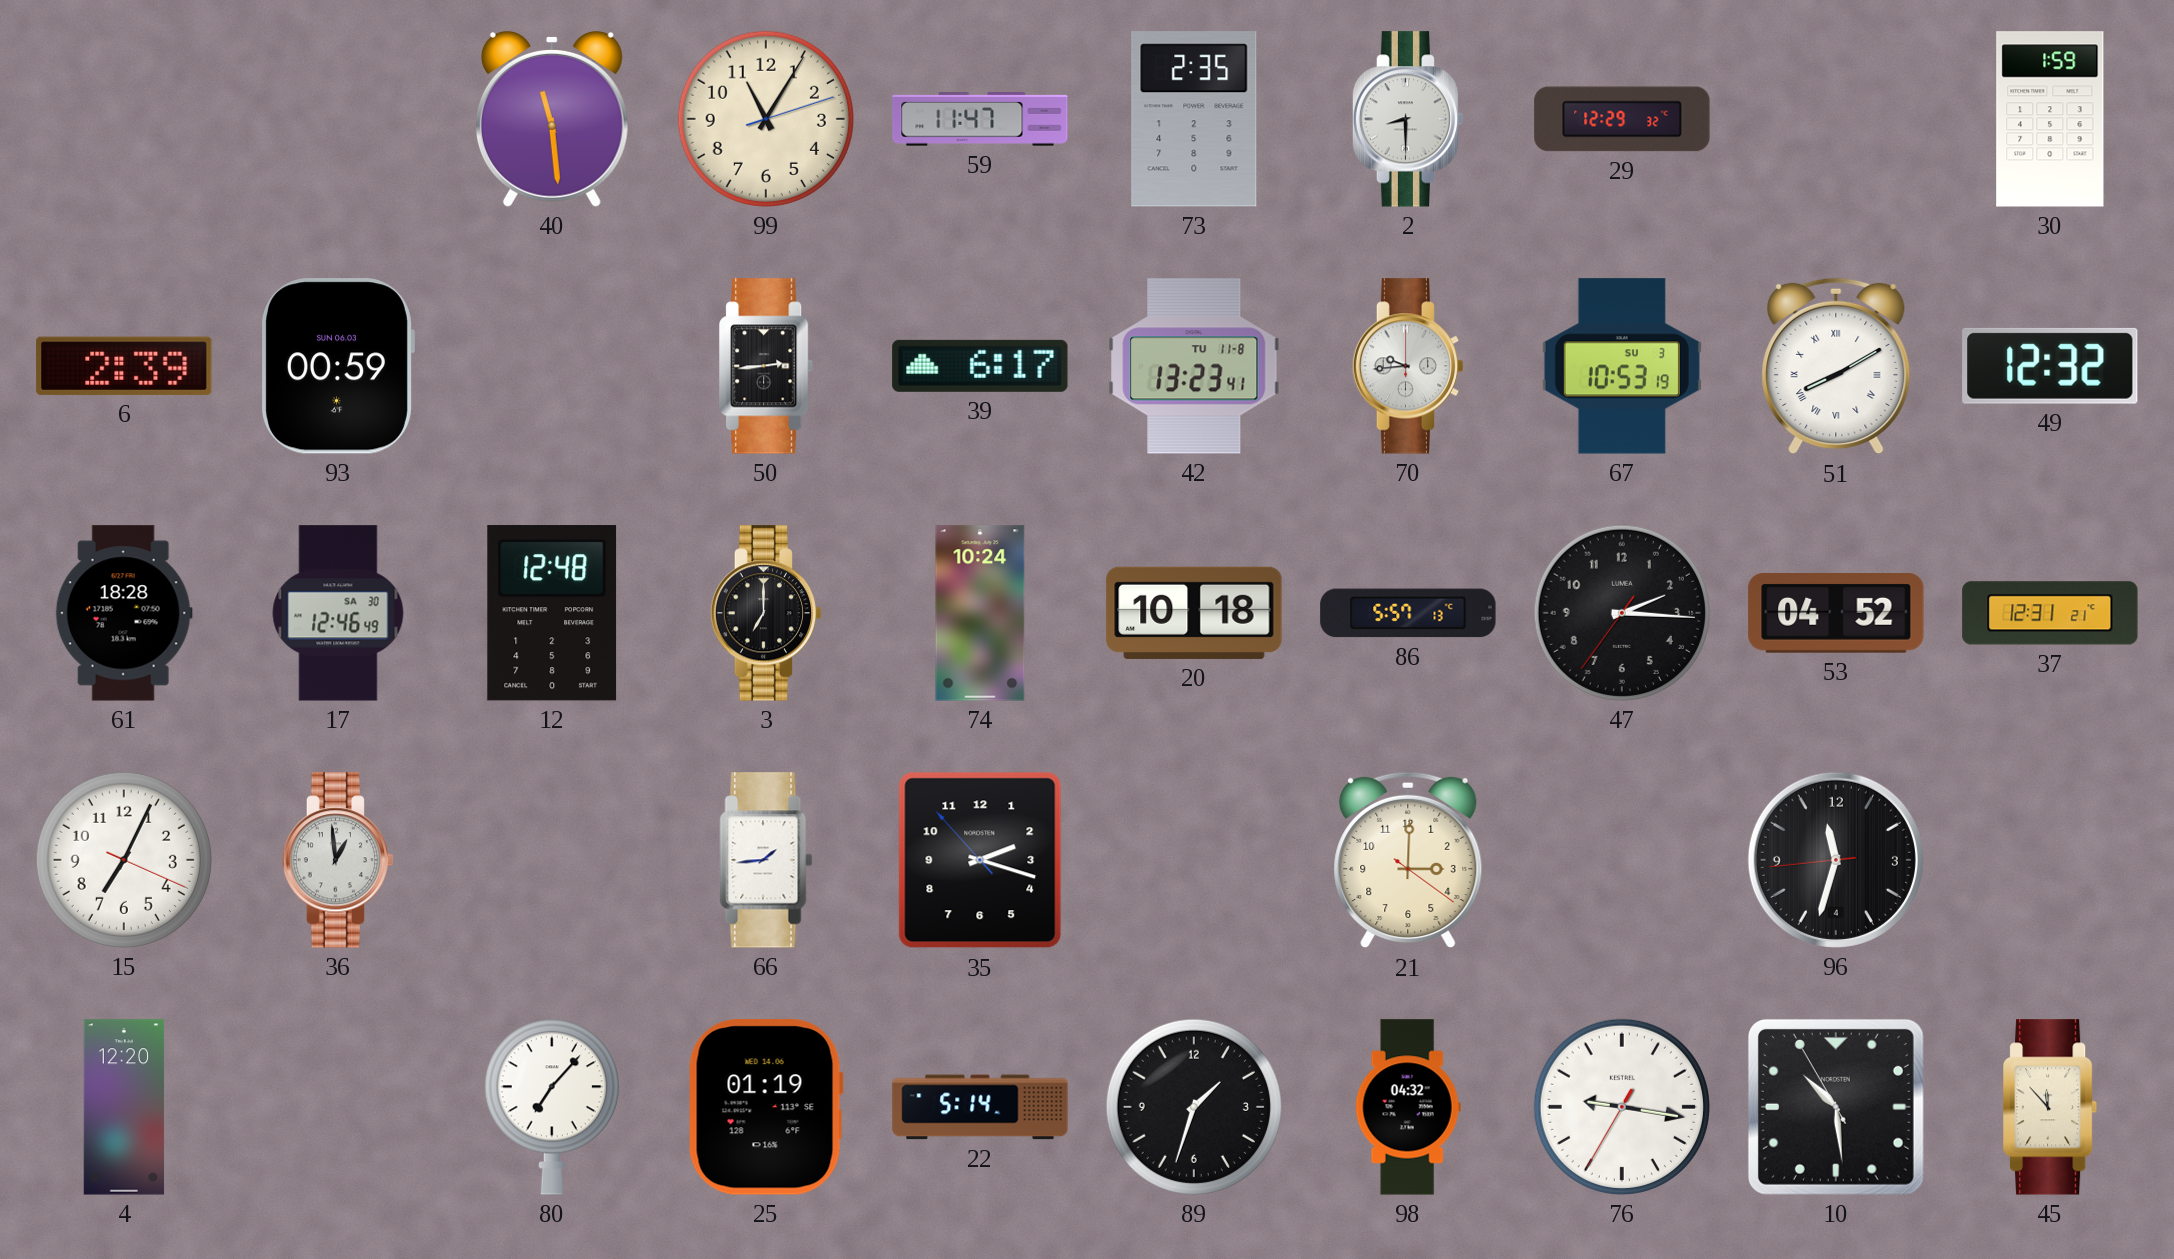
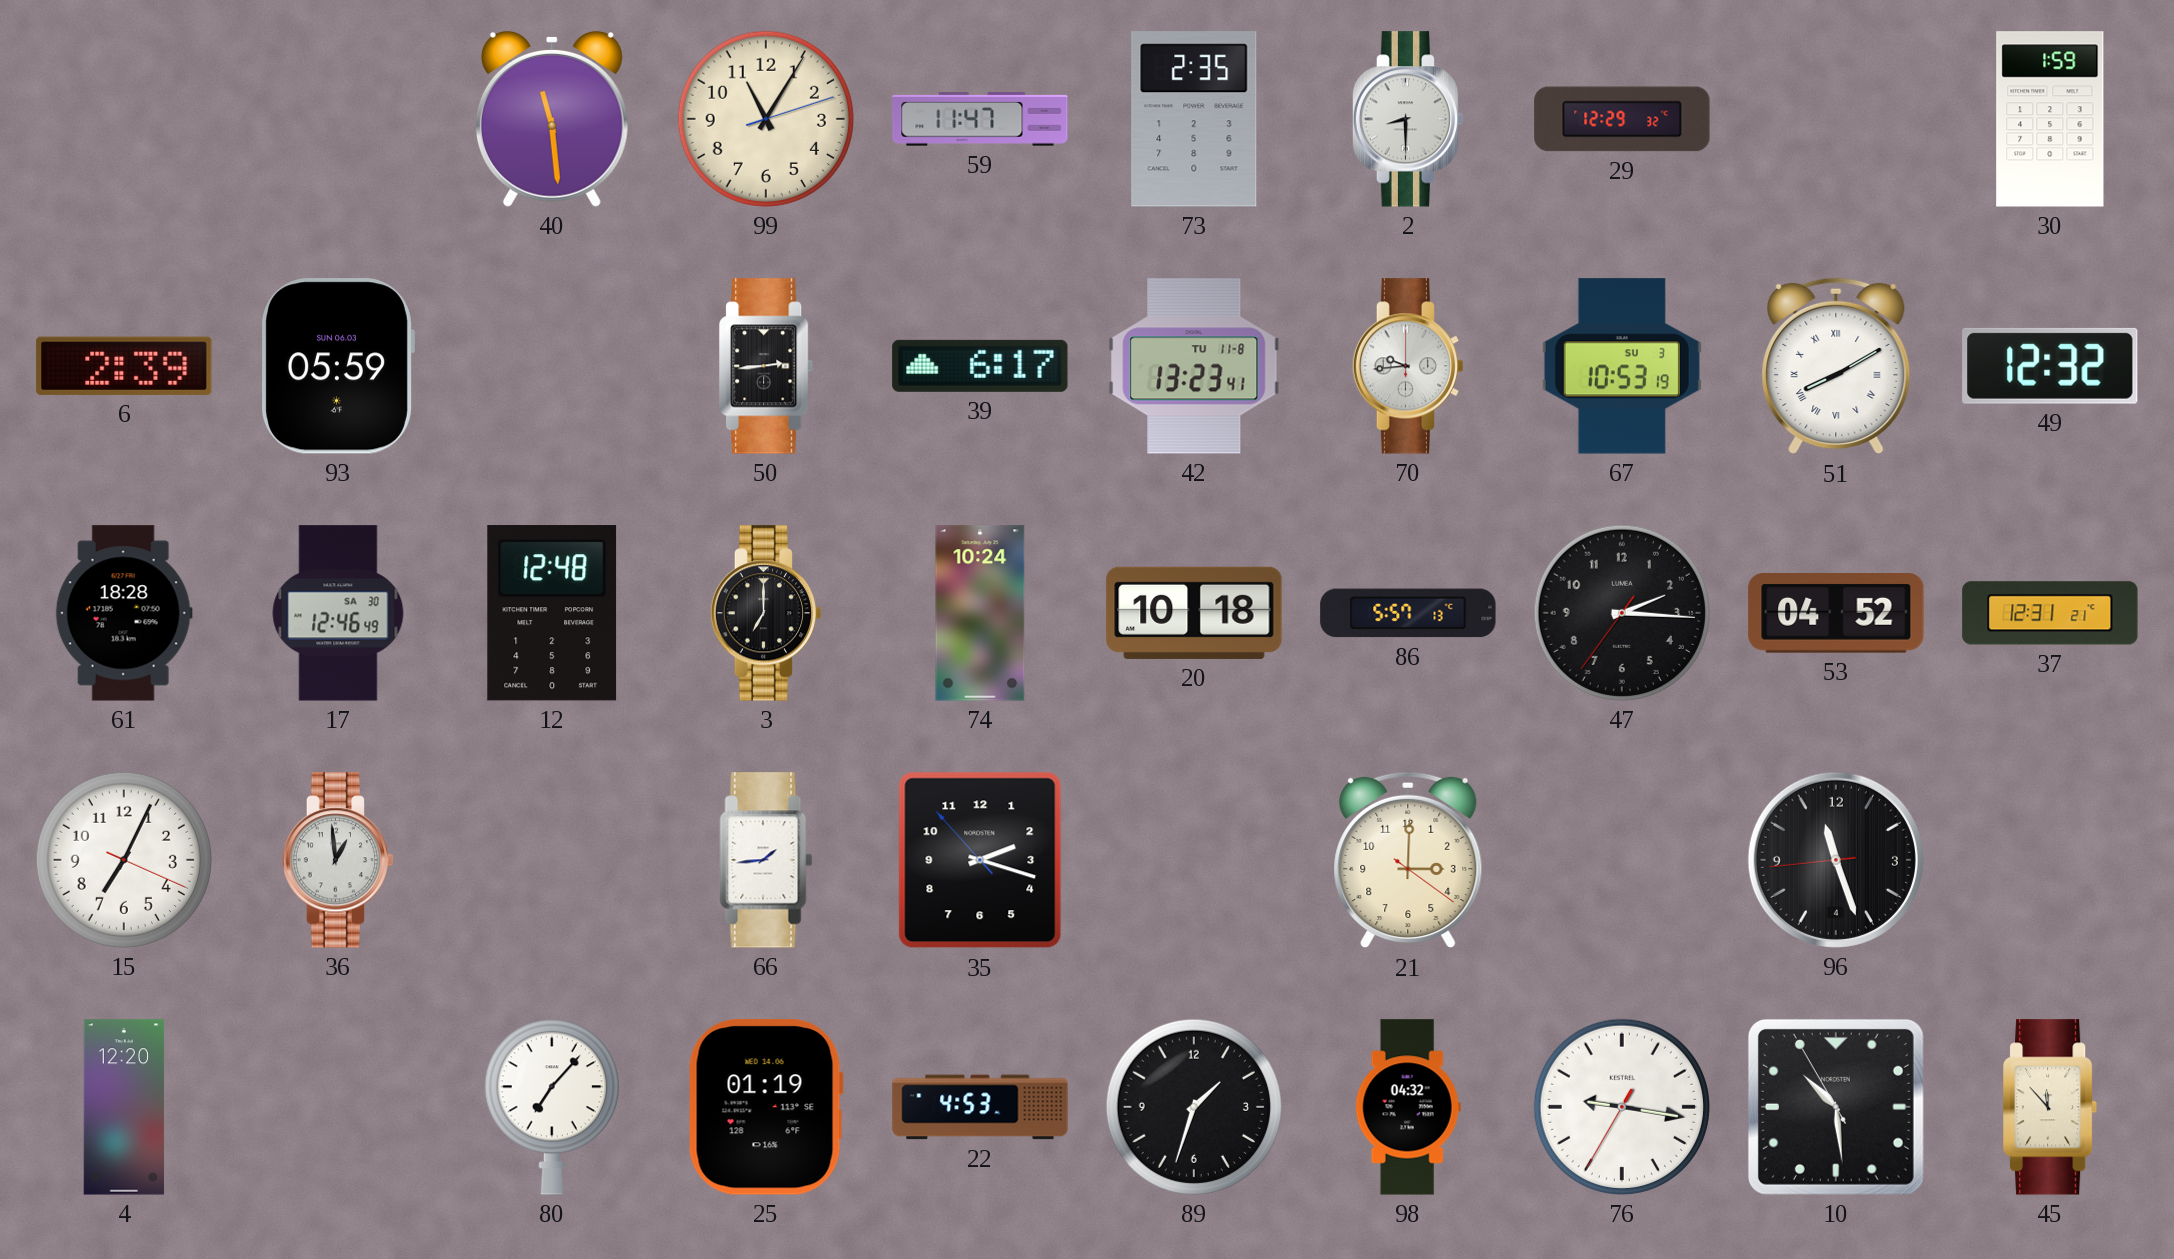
93: 00:59 -> 05:59
96: 11:32 -> 11:26
22: 5:14 -> 4:53
